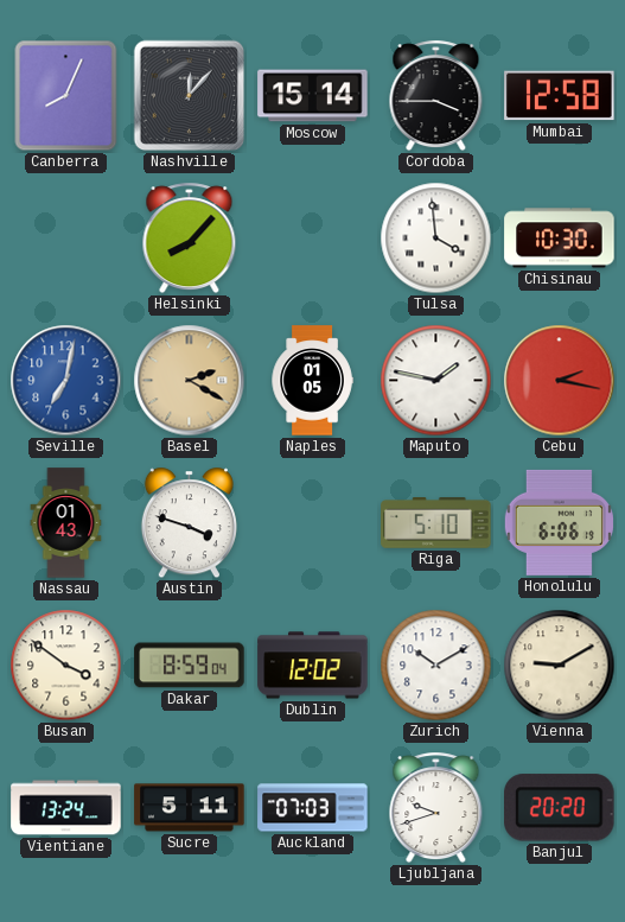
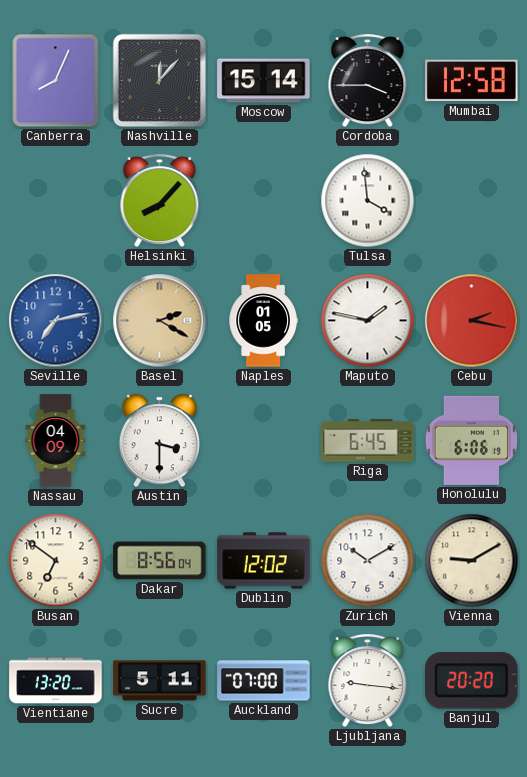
Chisinau: 10:30 -> none
Seville: 7:02 -> 7:13
Nassau: 01:43 -> 04:09
Austin: 3:48 -> 3:30
Riga: 5:10 -> 6:45
Busan: 3:51 -> 6:51
Dakar: 8:59 -> 8:56
Vientiane: 13:24 -> 13:20
Auckland: 07:03 -> 07:00
Ljubljana: 9:42 -> 9:16
